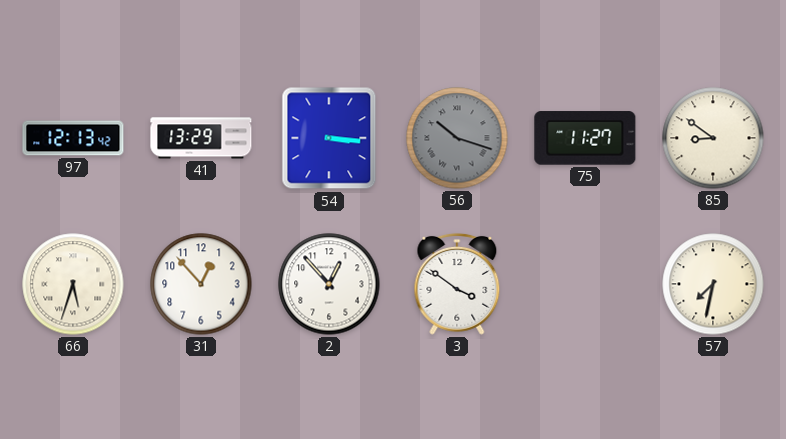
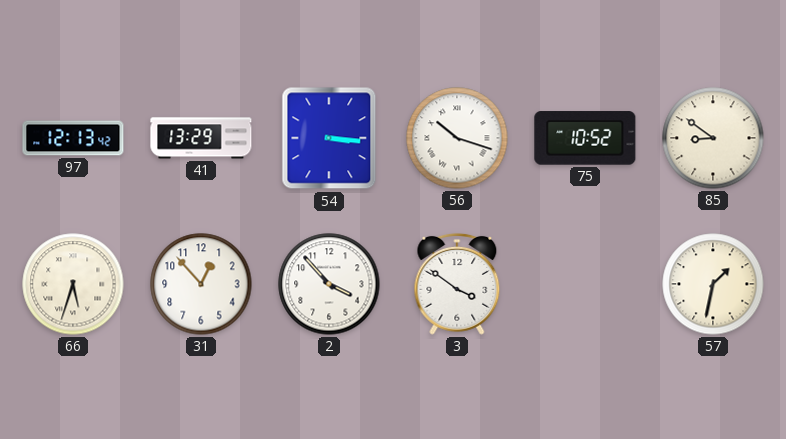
56 dial: grey -> white
75: 11:27 -> 10:52
2: 12:53 -> 3:53
57: 7:32 -> 1:32
